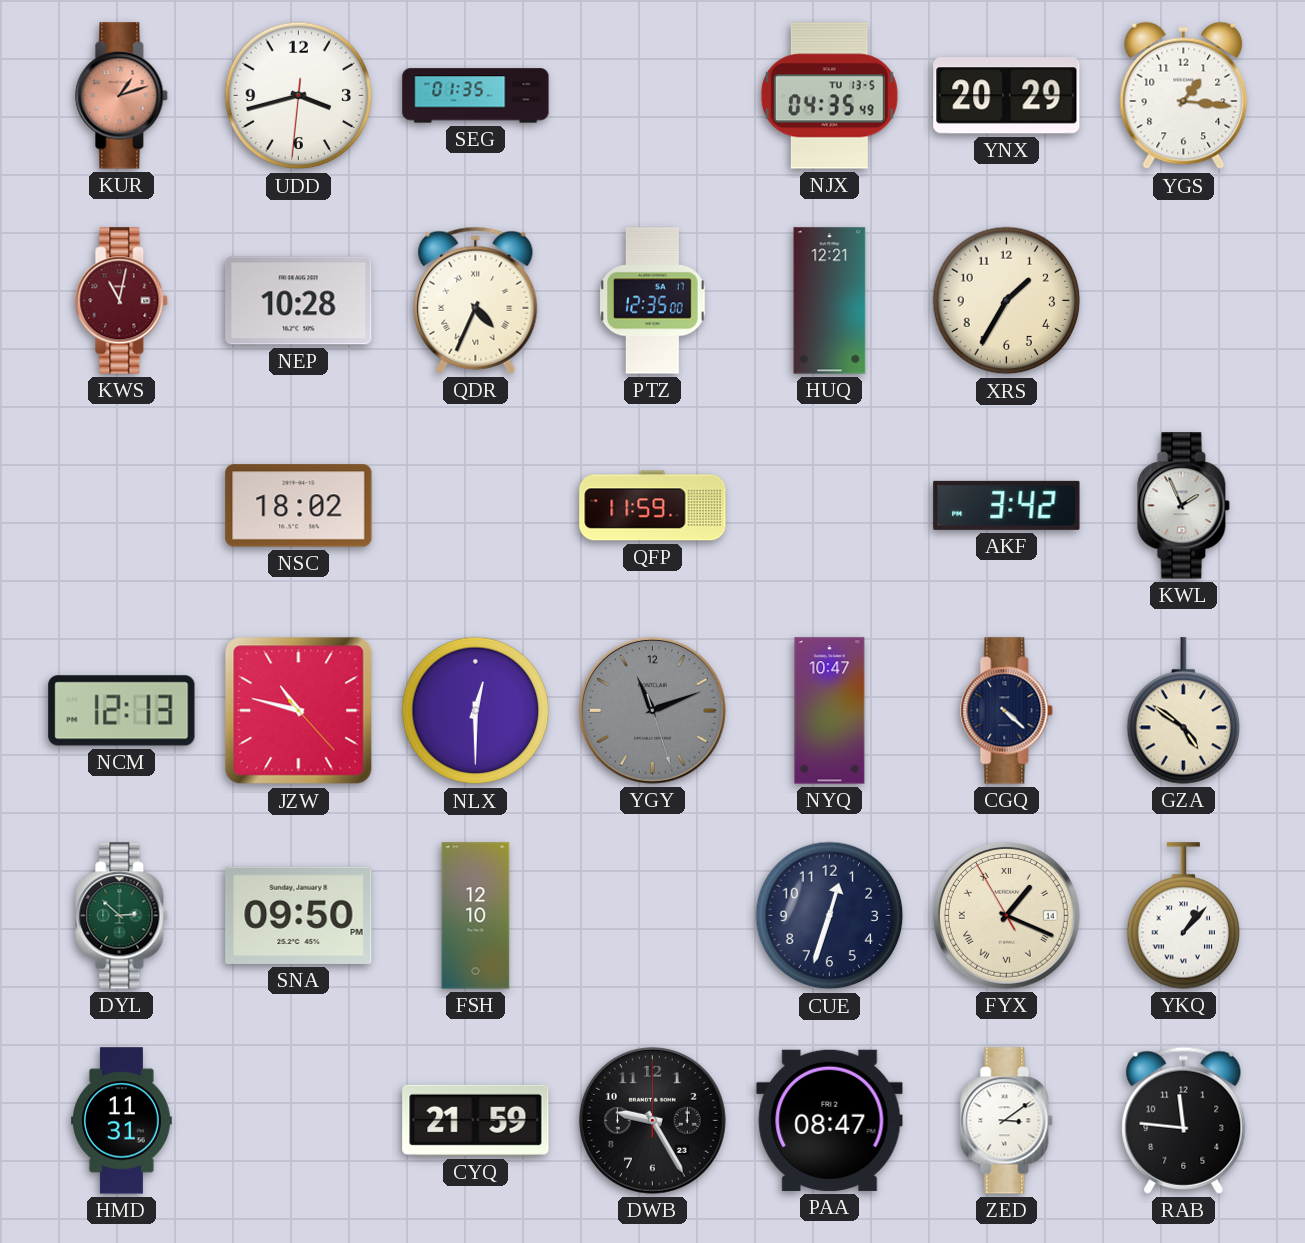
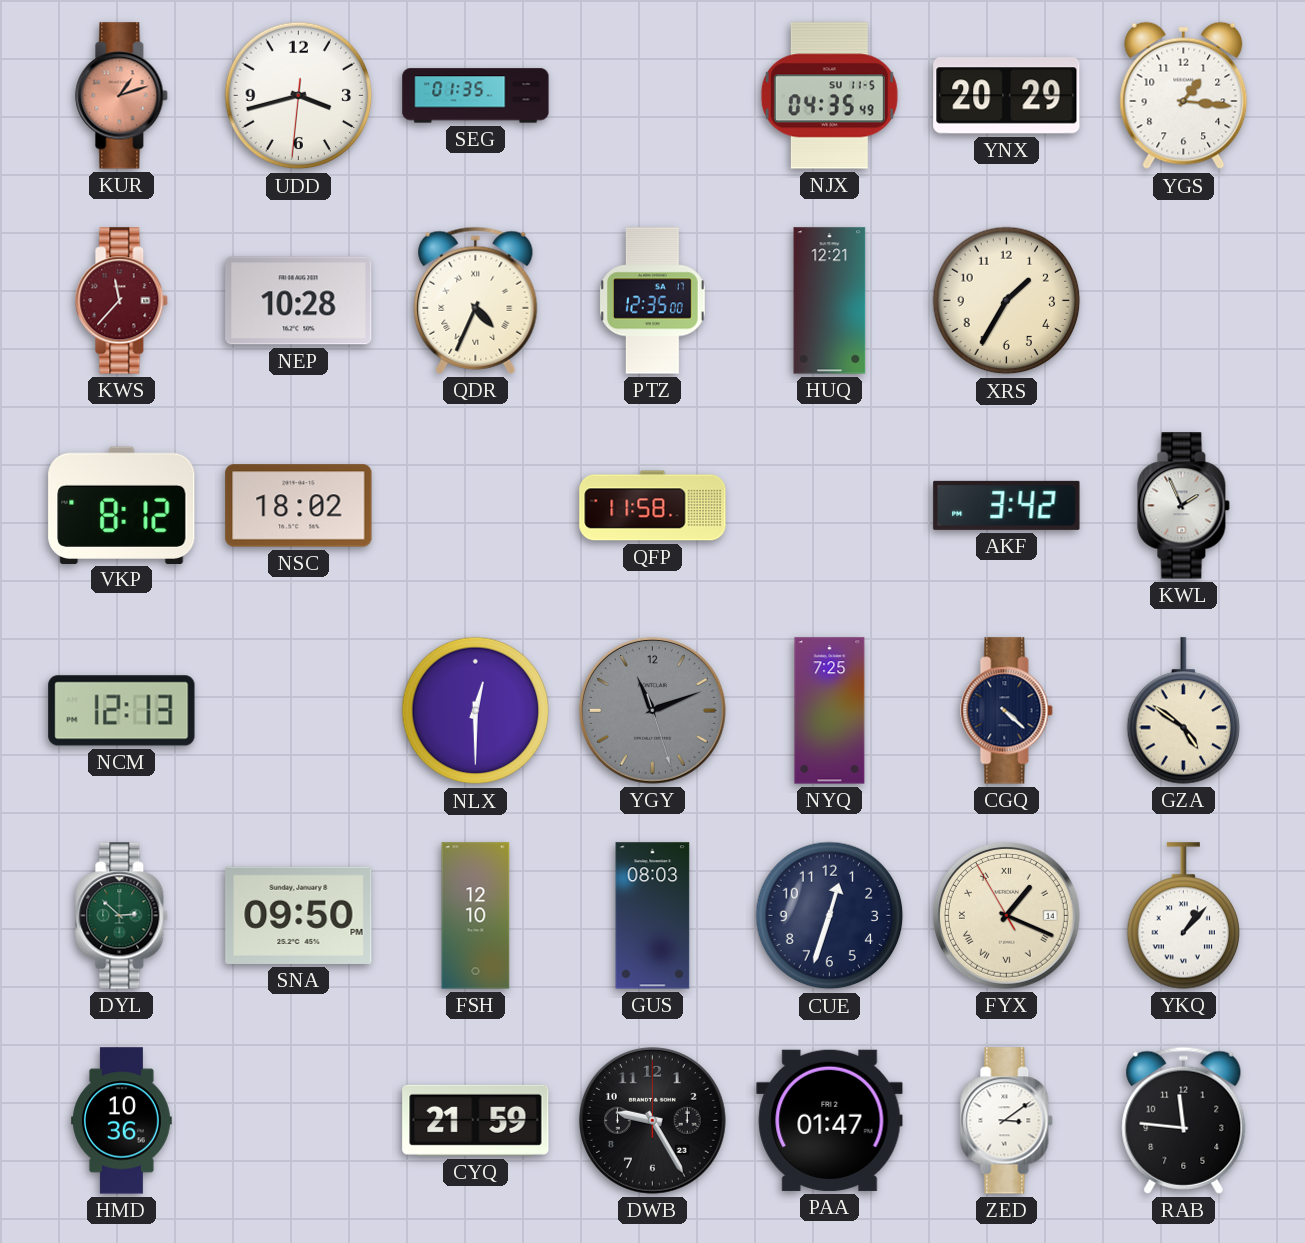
NJX date: TU 13-5 -> SU 11-5
KWS: 11:02 -> 11:37
VKP: none -> 8:12
QFP: 11:59 -> 11:58
JZW: 10:47 -> none
NYQ: 10:47 -> 7:25
GUS: none -> 08:03
HMD: 11:31 -> 10:36
PAA: 08:47 -> 01:47
